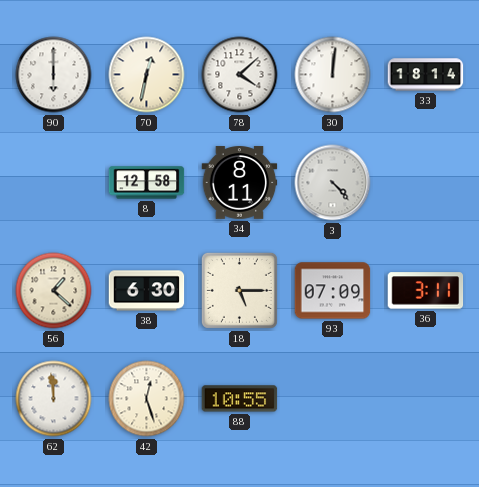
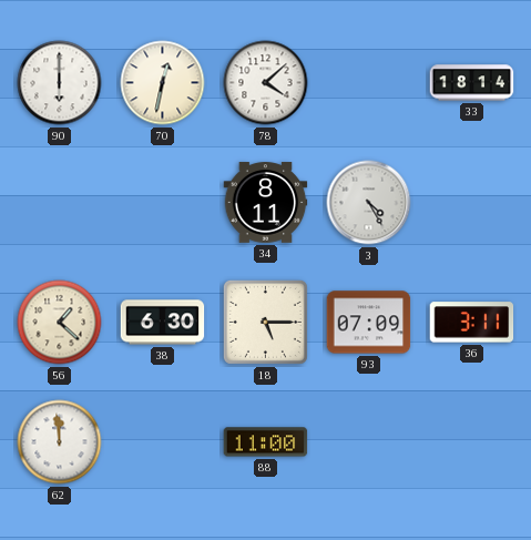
30: 12:01 -> none
8: 12:58 -> none
3: 4:23 -> 4:25
42: 12:27 -> none
88: 10:55 -> 11:00
